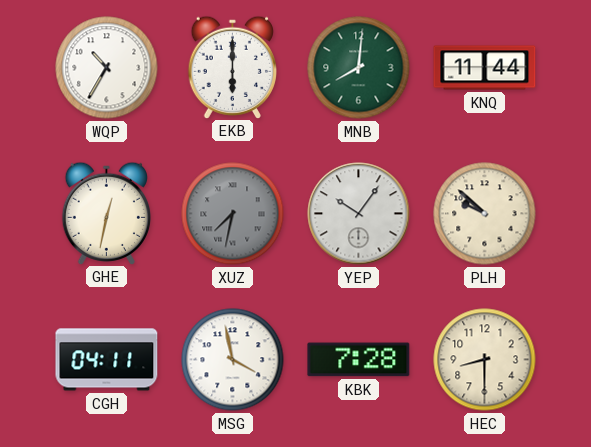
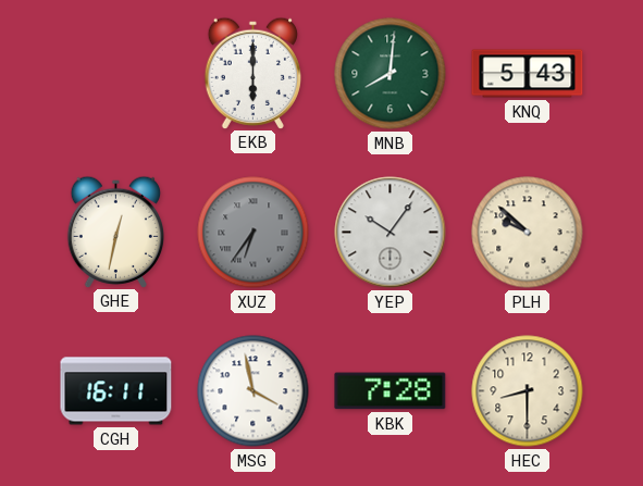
WQP: 10:35 -> none
KNQ: 11:44 -> 5:43
XUZ: 7:32 -> 6:36
CGH: 04:11 -> 16:11
